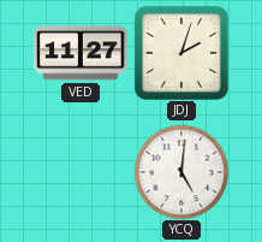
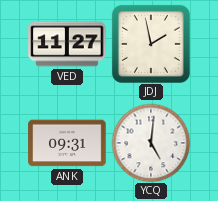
JDJ: 2:03 -> 1:58
ANK: none -> 09:31
